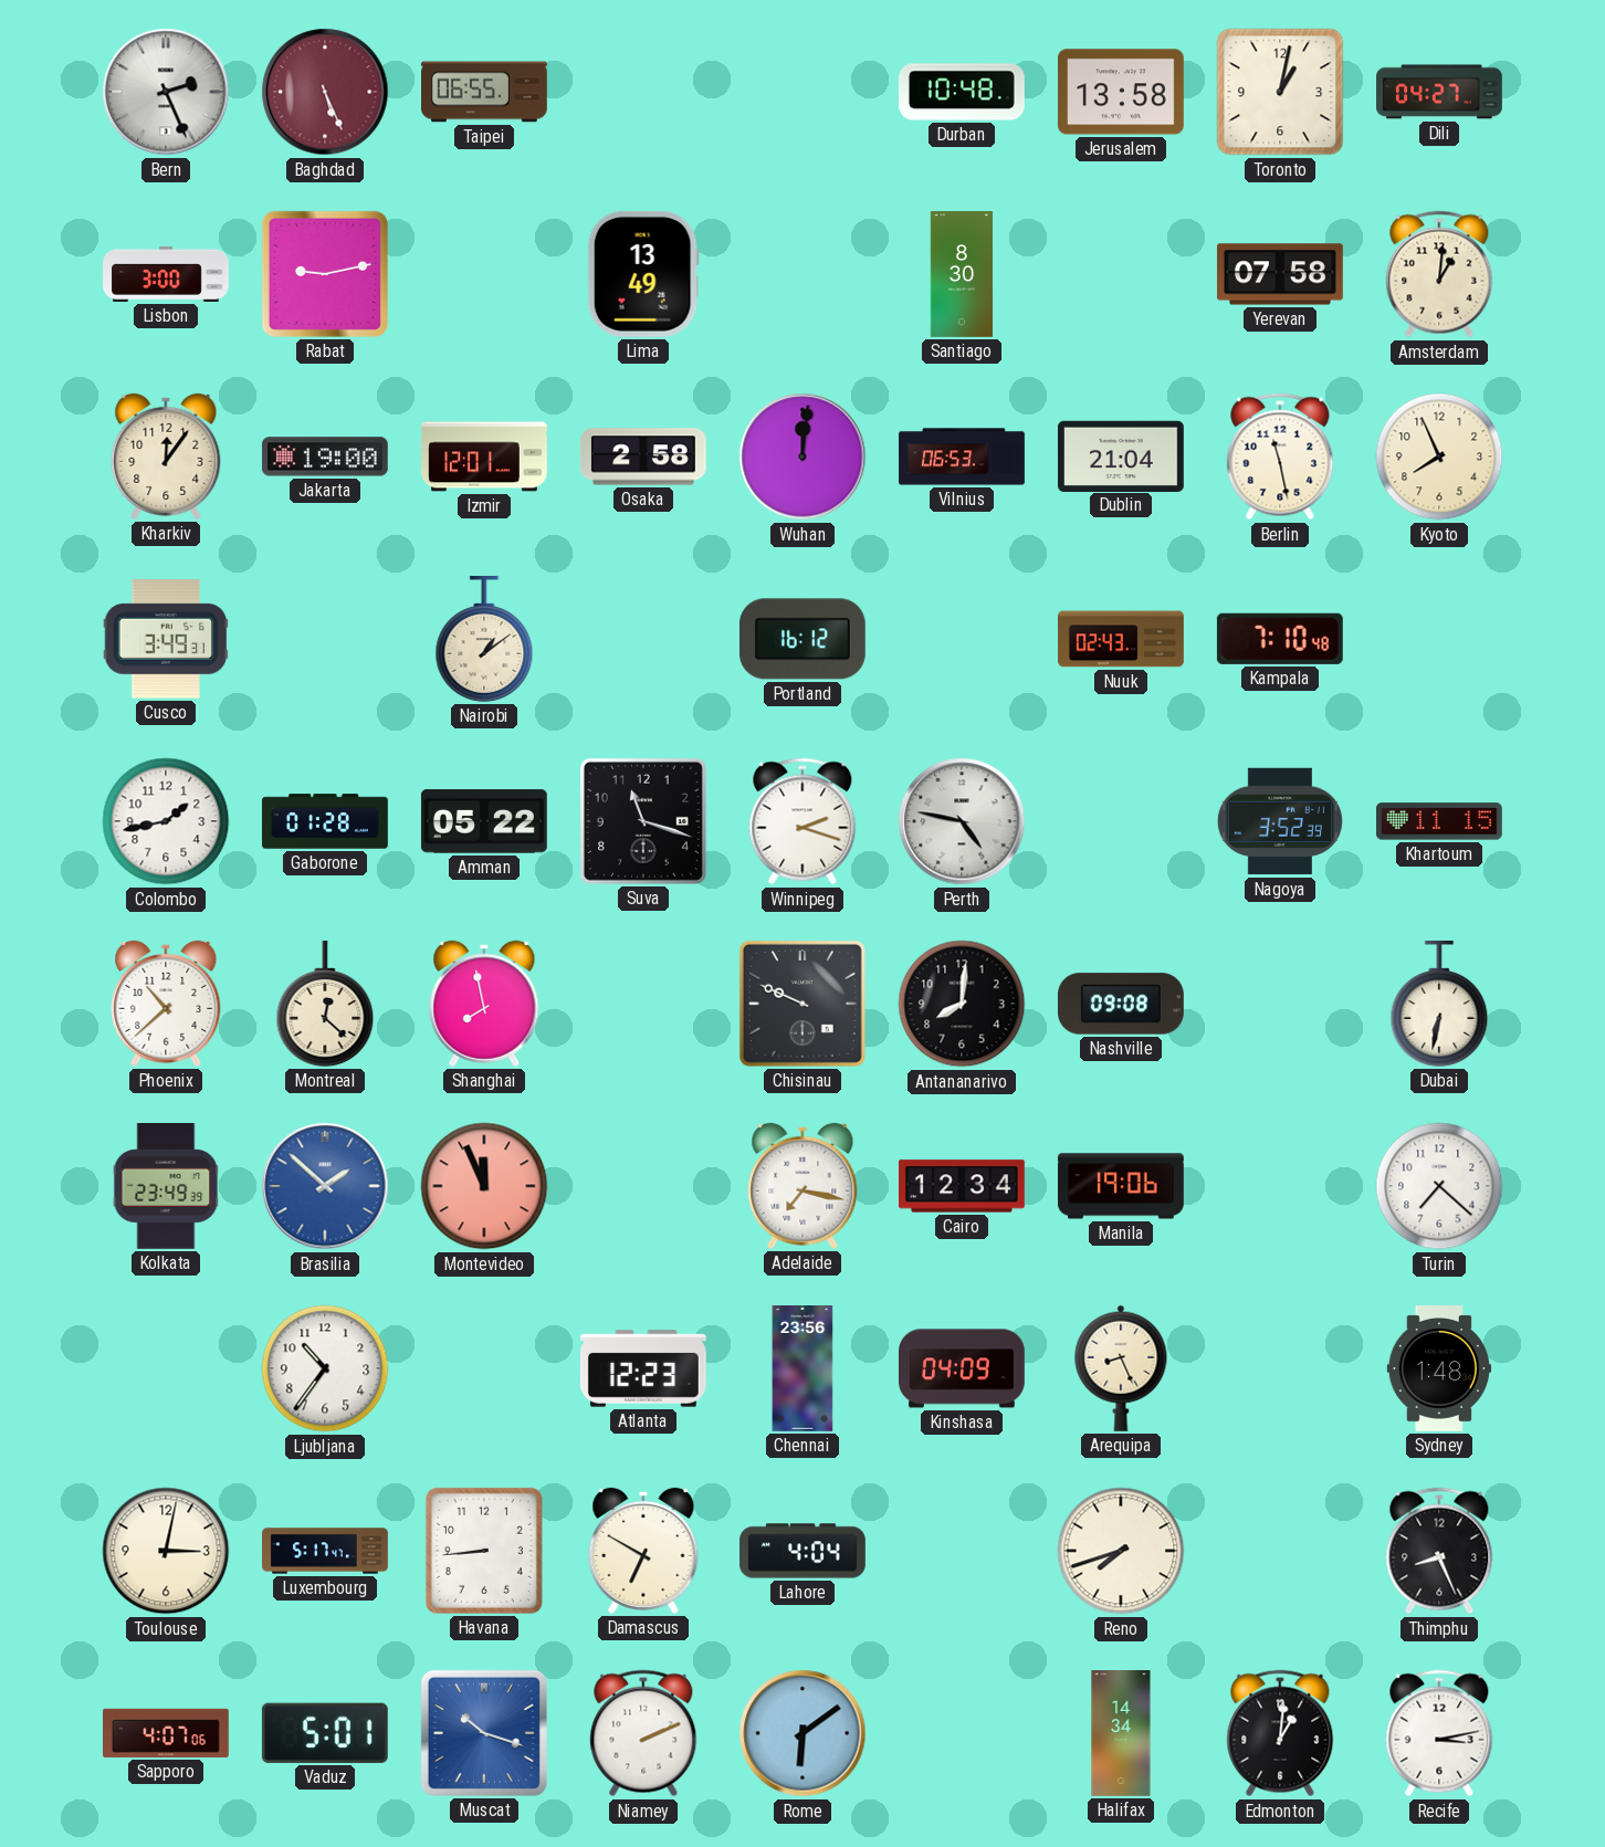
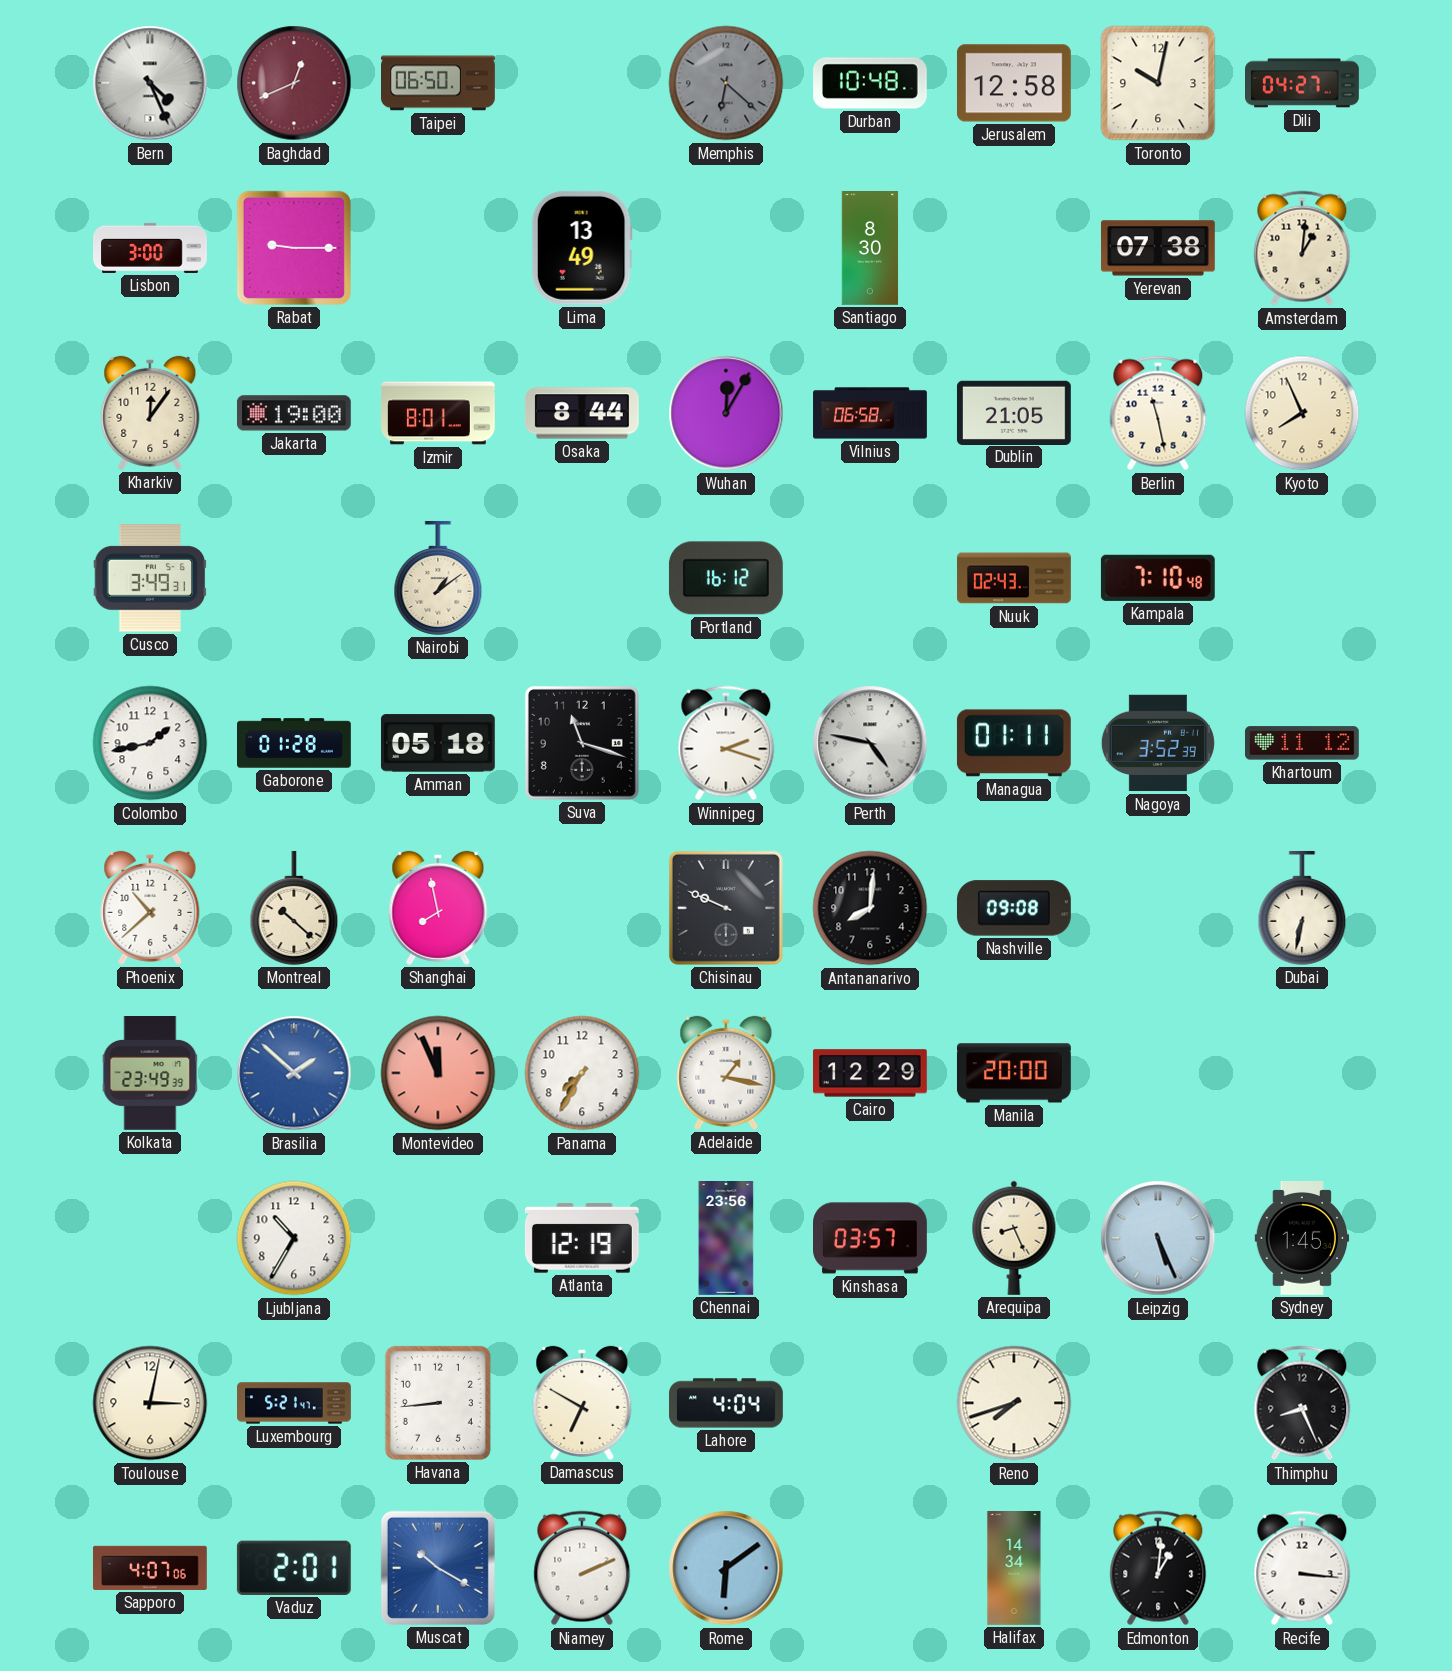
Bern: 2:26 -> 4:26
Baghdad: 5:26 -> 12:41
Taipei: 06:55 -> 06:50
Memphis: none -> 6:22
Jerusalem: 13:58 -> 12:58
Toronto: 1:02 -> 10:02
Rabat: 9:13 -> 9:15
Yerevan: 07:58 -> 07:38
Izmir: 12:01 -> 8:01
Osaka: 2:58 -> 8:44
Wuhan: 12:01 -> 12:05
Vilnius: 06:53 -> 06:58
Dublin: 21:04 -> 21:05
Amman: 05:22 -> 05:18
Managua: none -> 01:11
Khartoum: 11:15 -> 11:12
Montreal: 12:22 -> 10:22
Panama: none -> 7:35
Adelaide: 7:17 -> 1:17
Cairo: 12:34 -> 12:29
Manila: 19:06 -> 20:00
Turin: 7:22 -> none
Ljubljana: 10:36 -> 10:35
Atlanta: 12:23 -> 12:19
Kinshasa: 04:09 -> 03:57
Leipzig: none -> 5:26
Sydney: 1:48 -> 1:45
Luxembourg: 5:17 -> 5:21
Vaduz: 5:01 -> 2:01
Muscat: 10:18 -> 10:20
Recife: 3:13 -> 3:16
